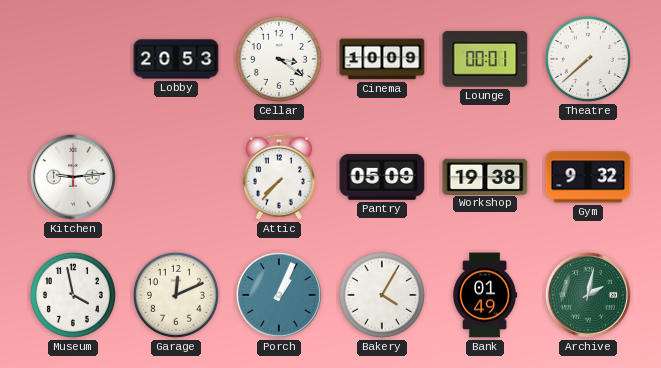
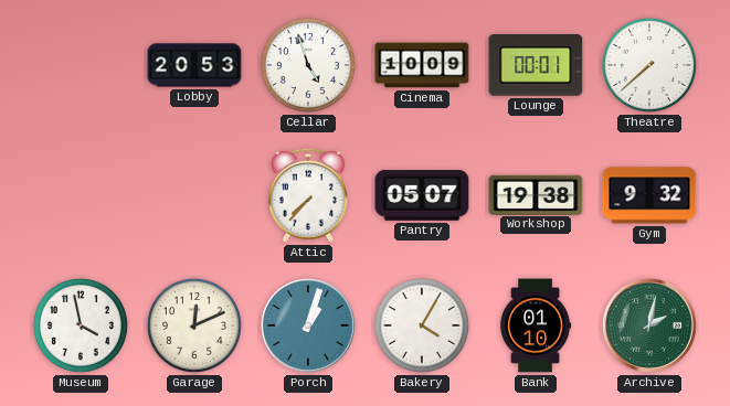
Cellar: 3:21 -> 4:57
Kitchen: 9:14 -> none
Pantry: 05:09 -> 05:07
Porch: 1:04 -> 1:03
Bank: 01:49 -> 01:10
